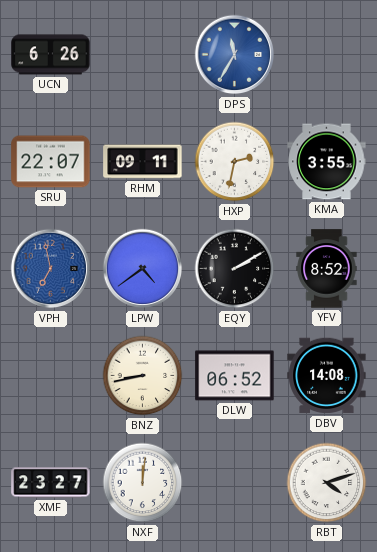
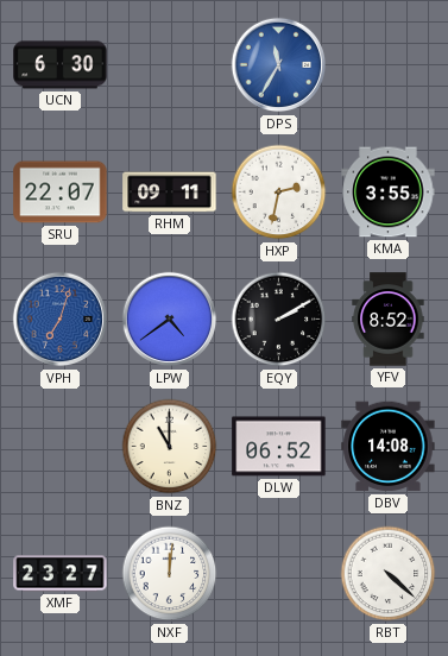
UCN: 6:26 -> 6:30
VPH: 6:58 -> 7:03
BNZ: 8:43 -> 11:00
RBT: 4:12 -> 4:22
